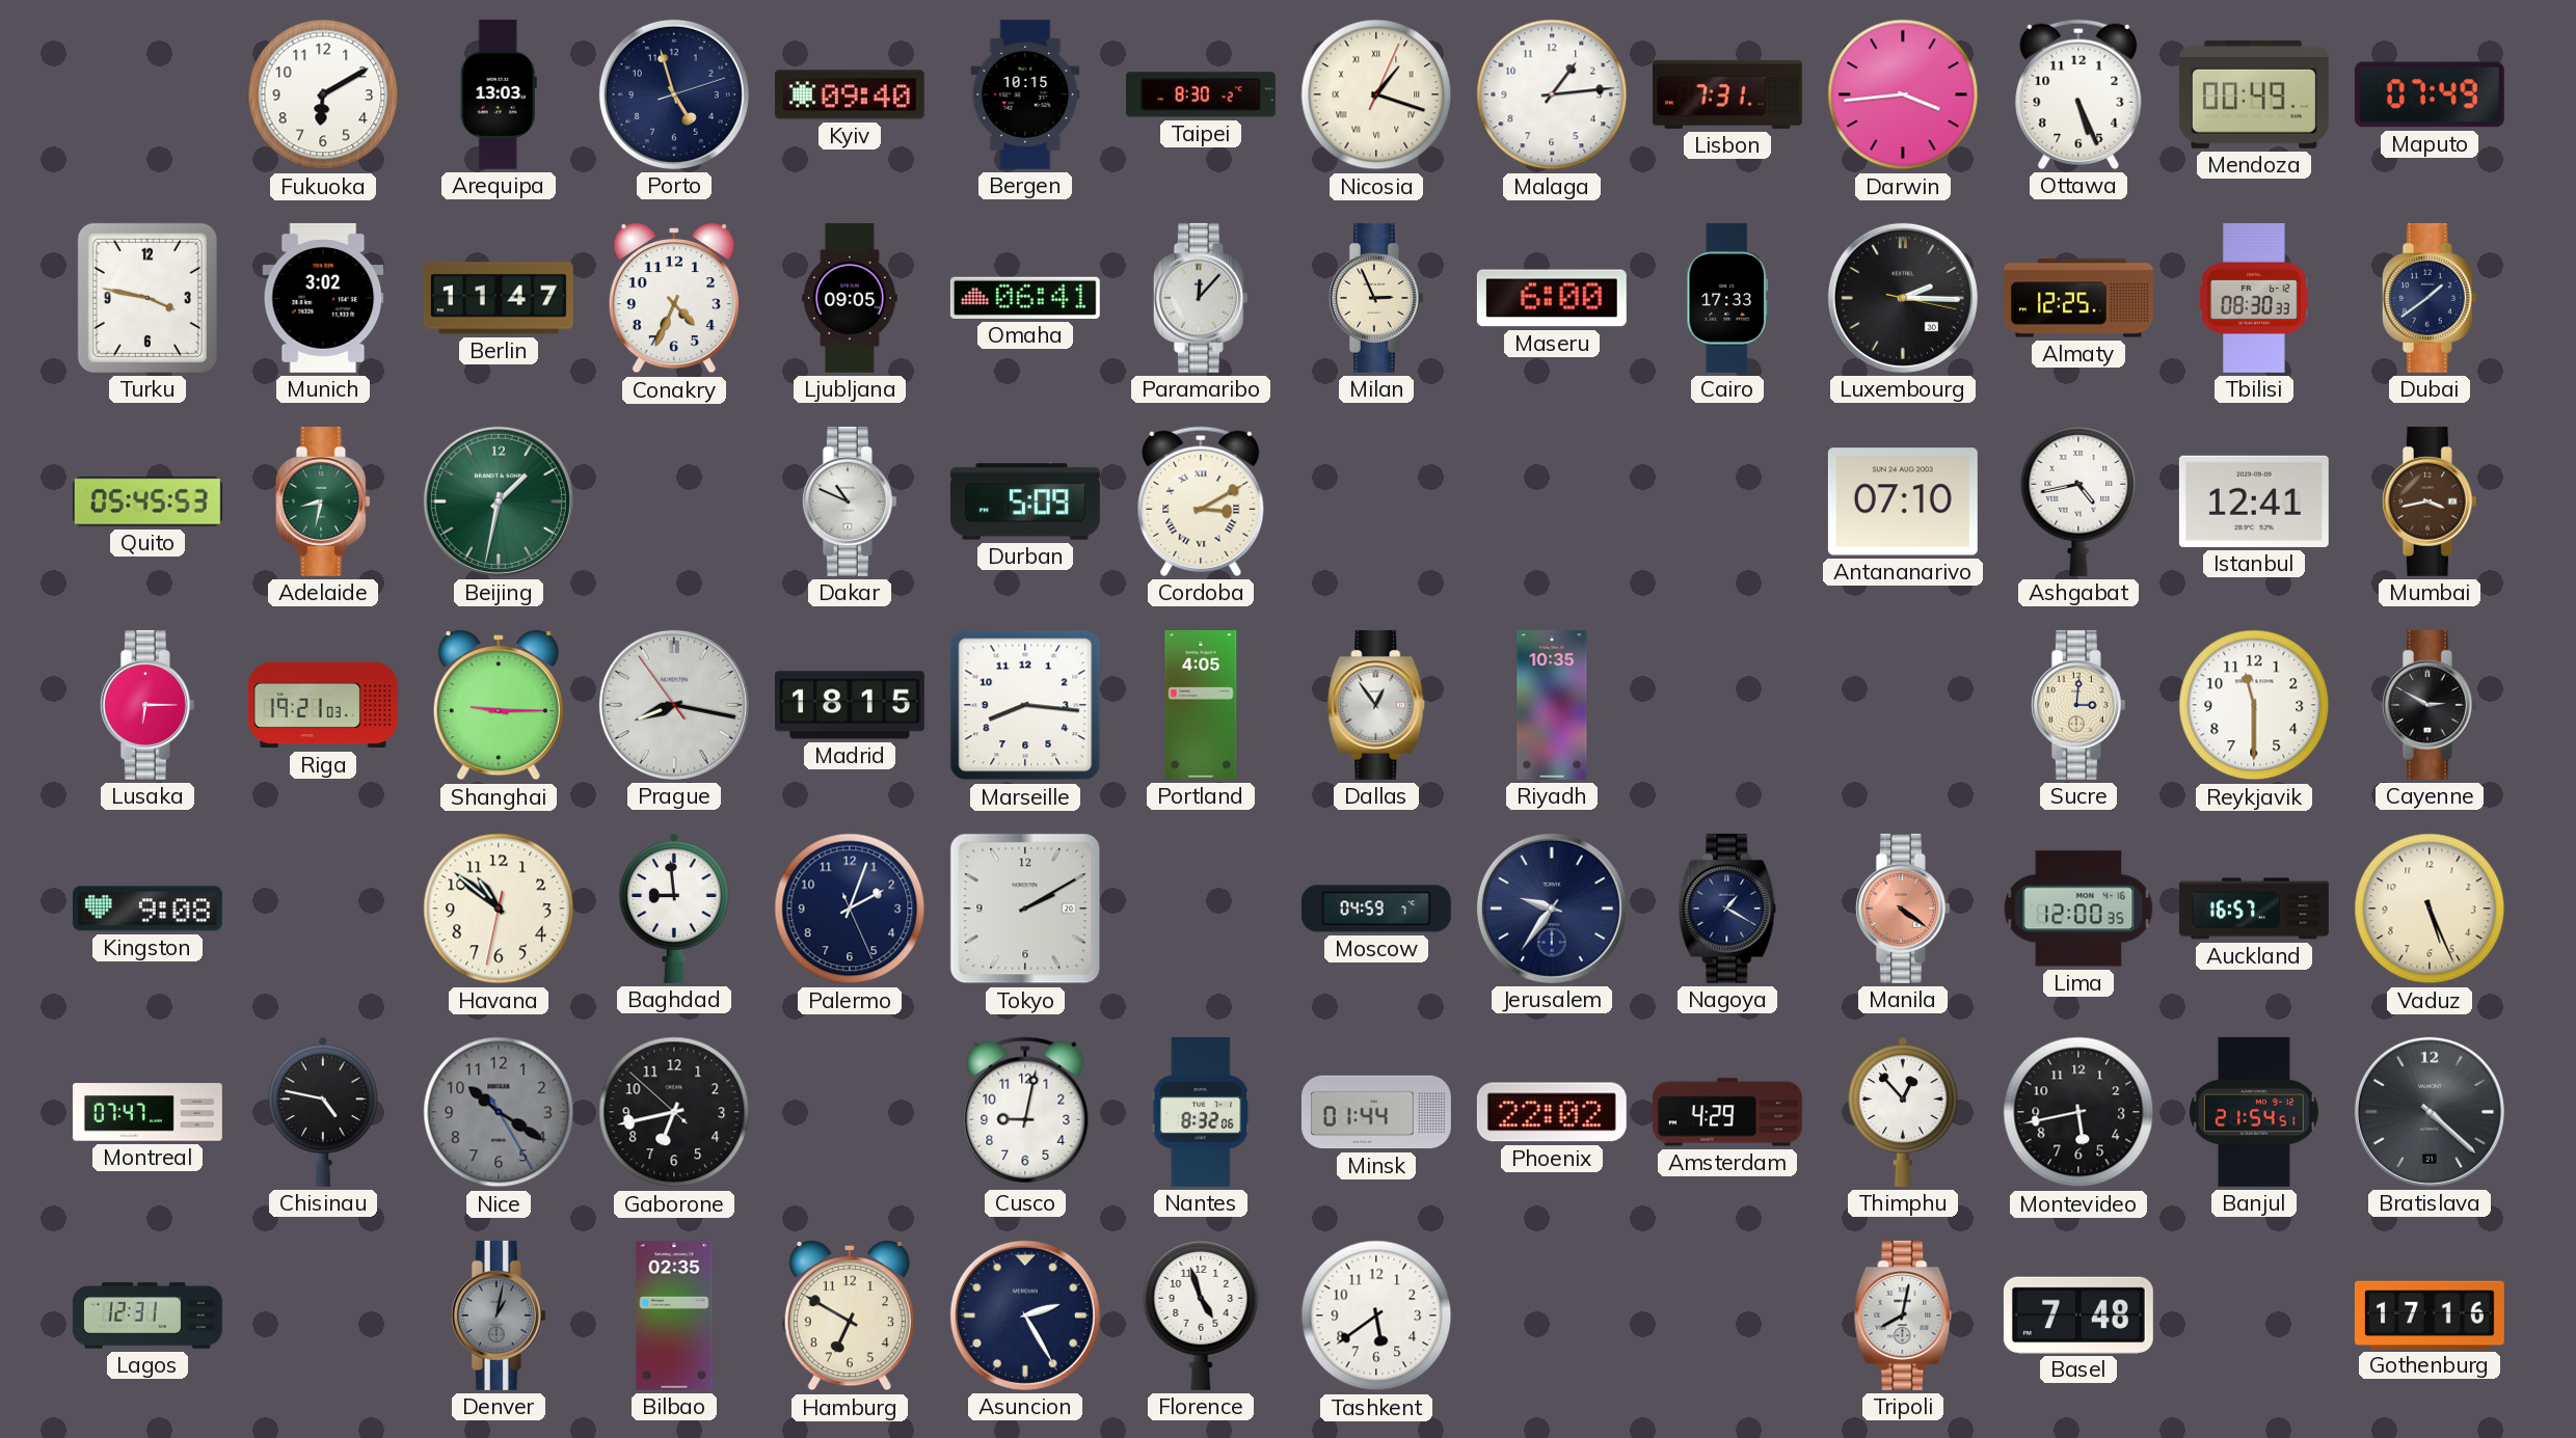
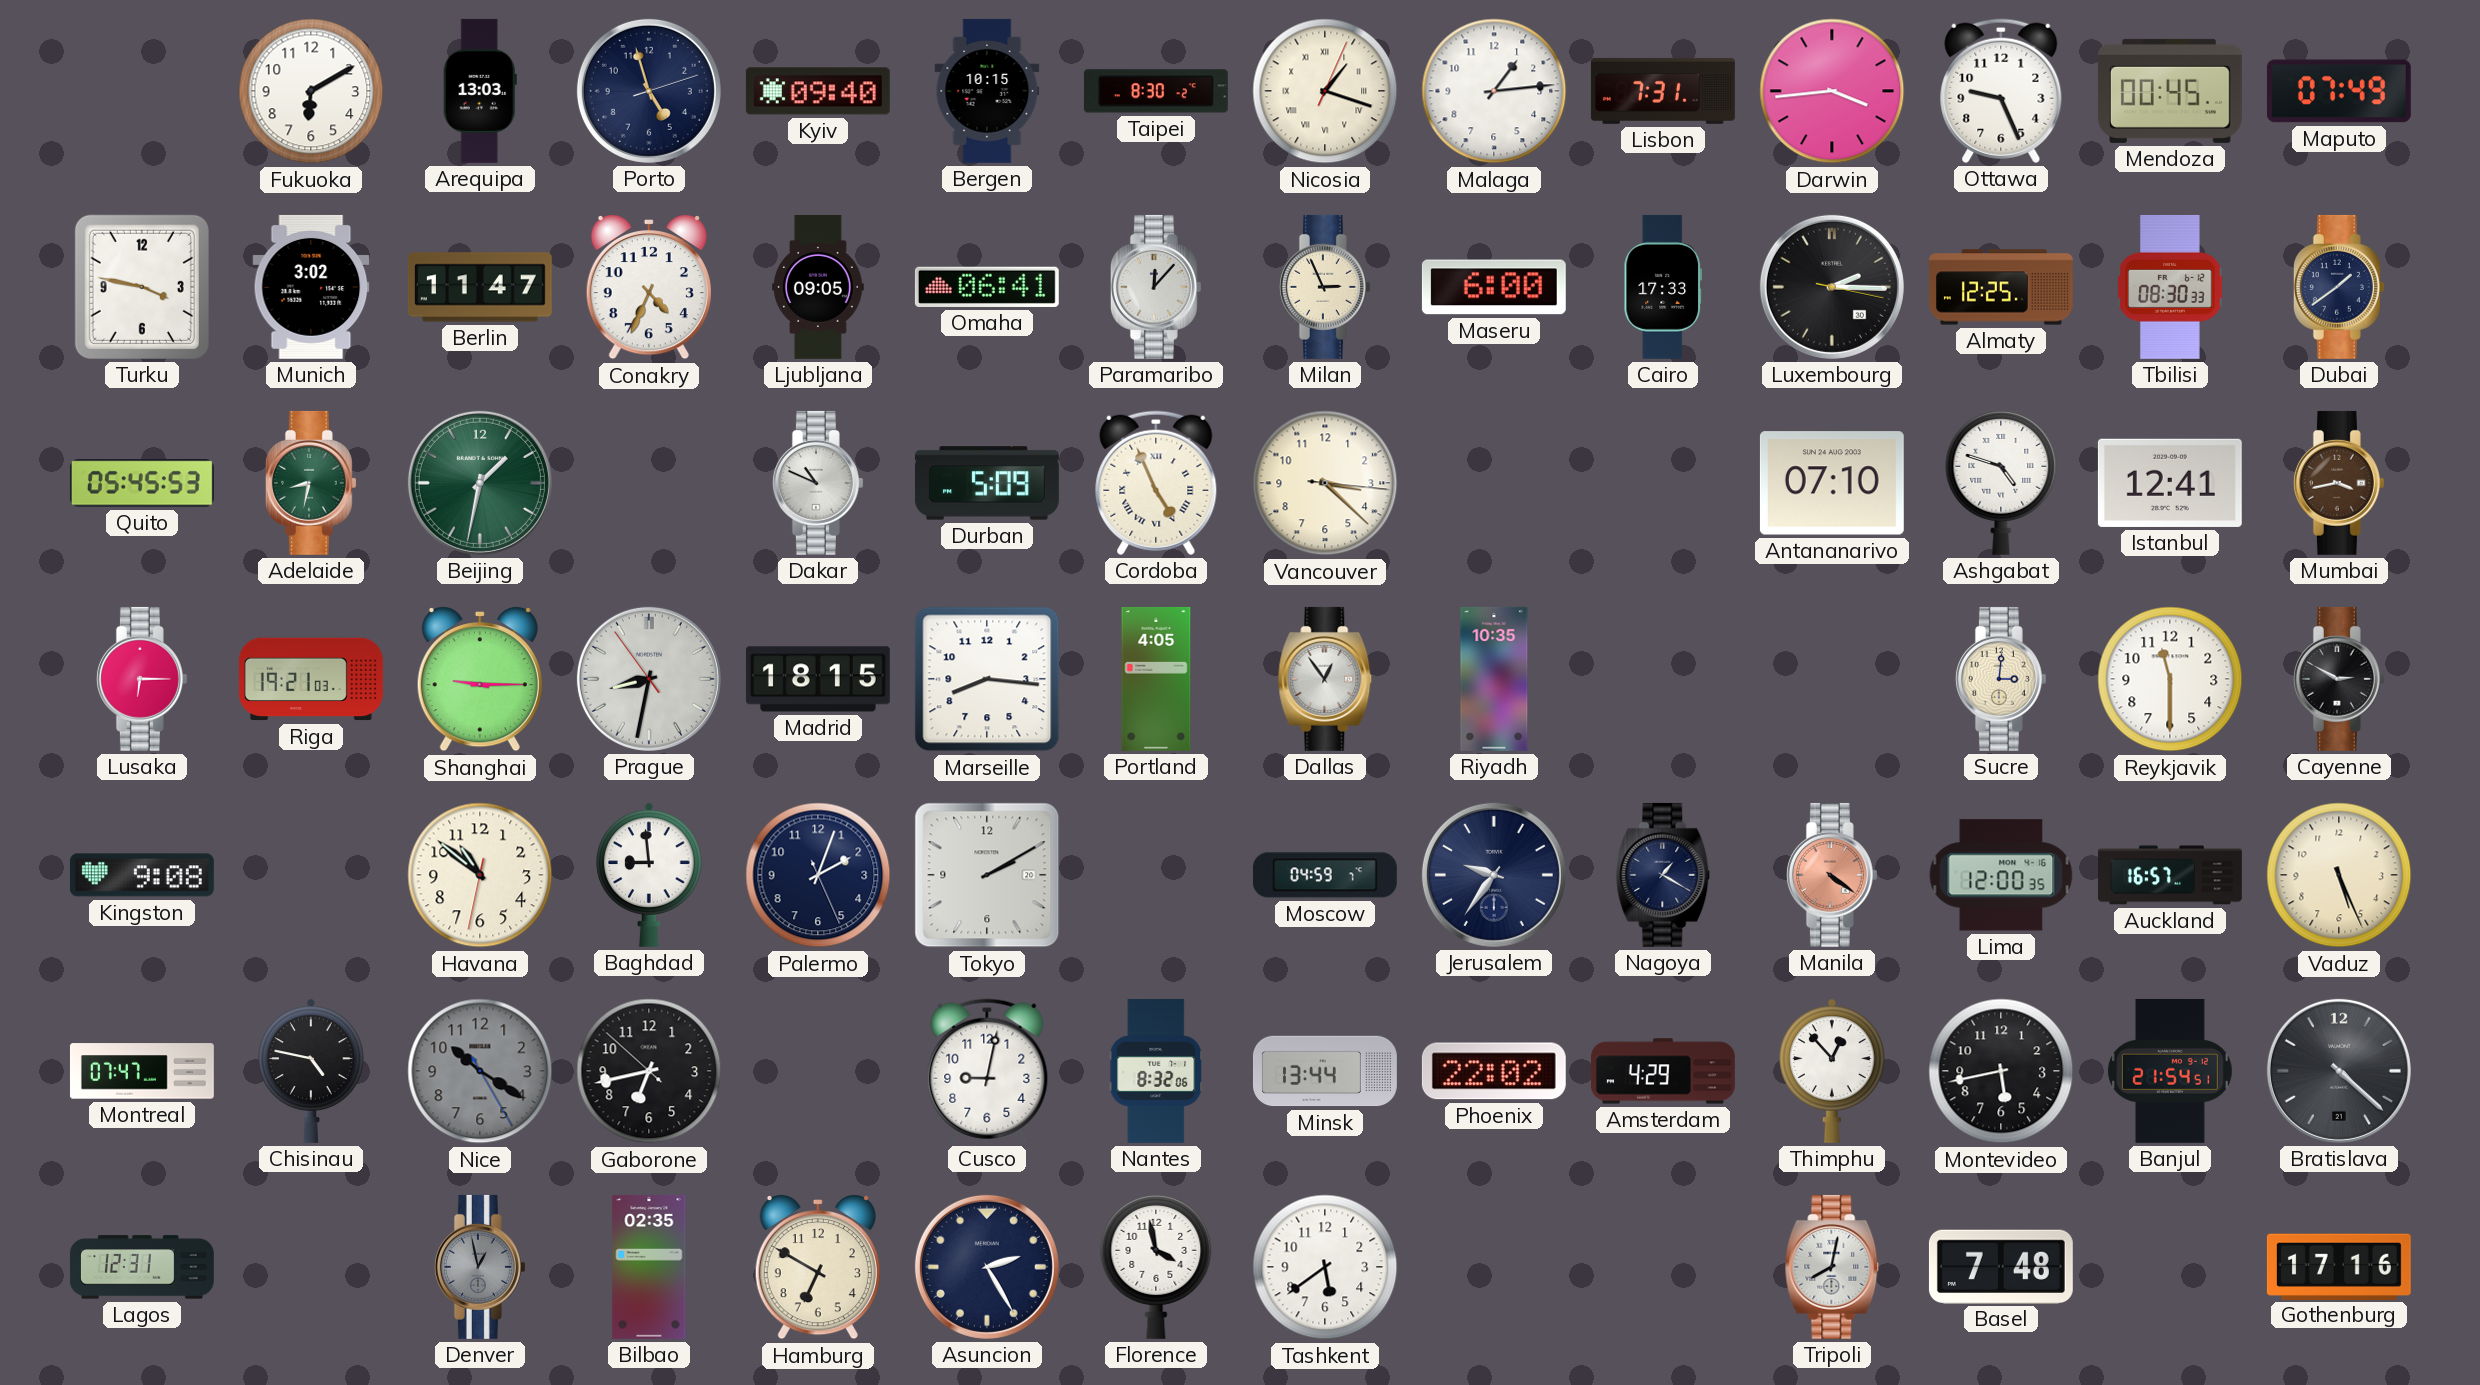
Ottawa: 5:26 -> 9:26
Mendoza: 00:49 -> 00:45
Cordoba: 3:10 -> 4:56
Vancouver: none -> 3:22
Ashgabat: 4:43 -> 4:48
Prague: 8:16 -> 8:31
Minsk: 01:44 -> 13:44
Denver: 1:02 -> 12:58
Florence: 4:57 -> 3:58
